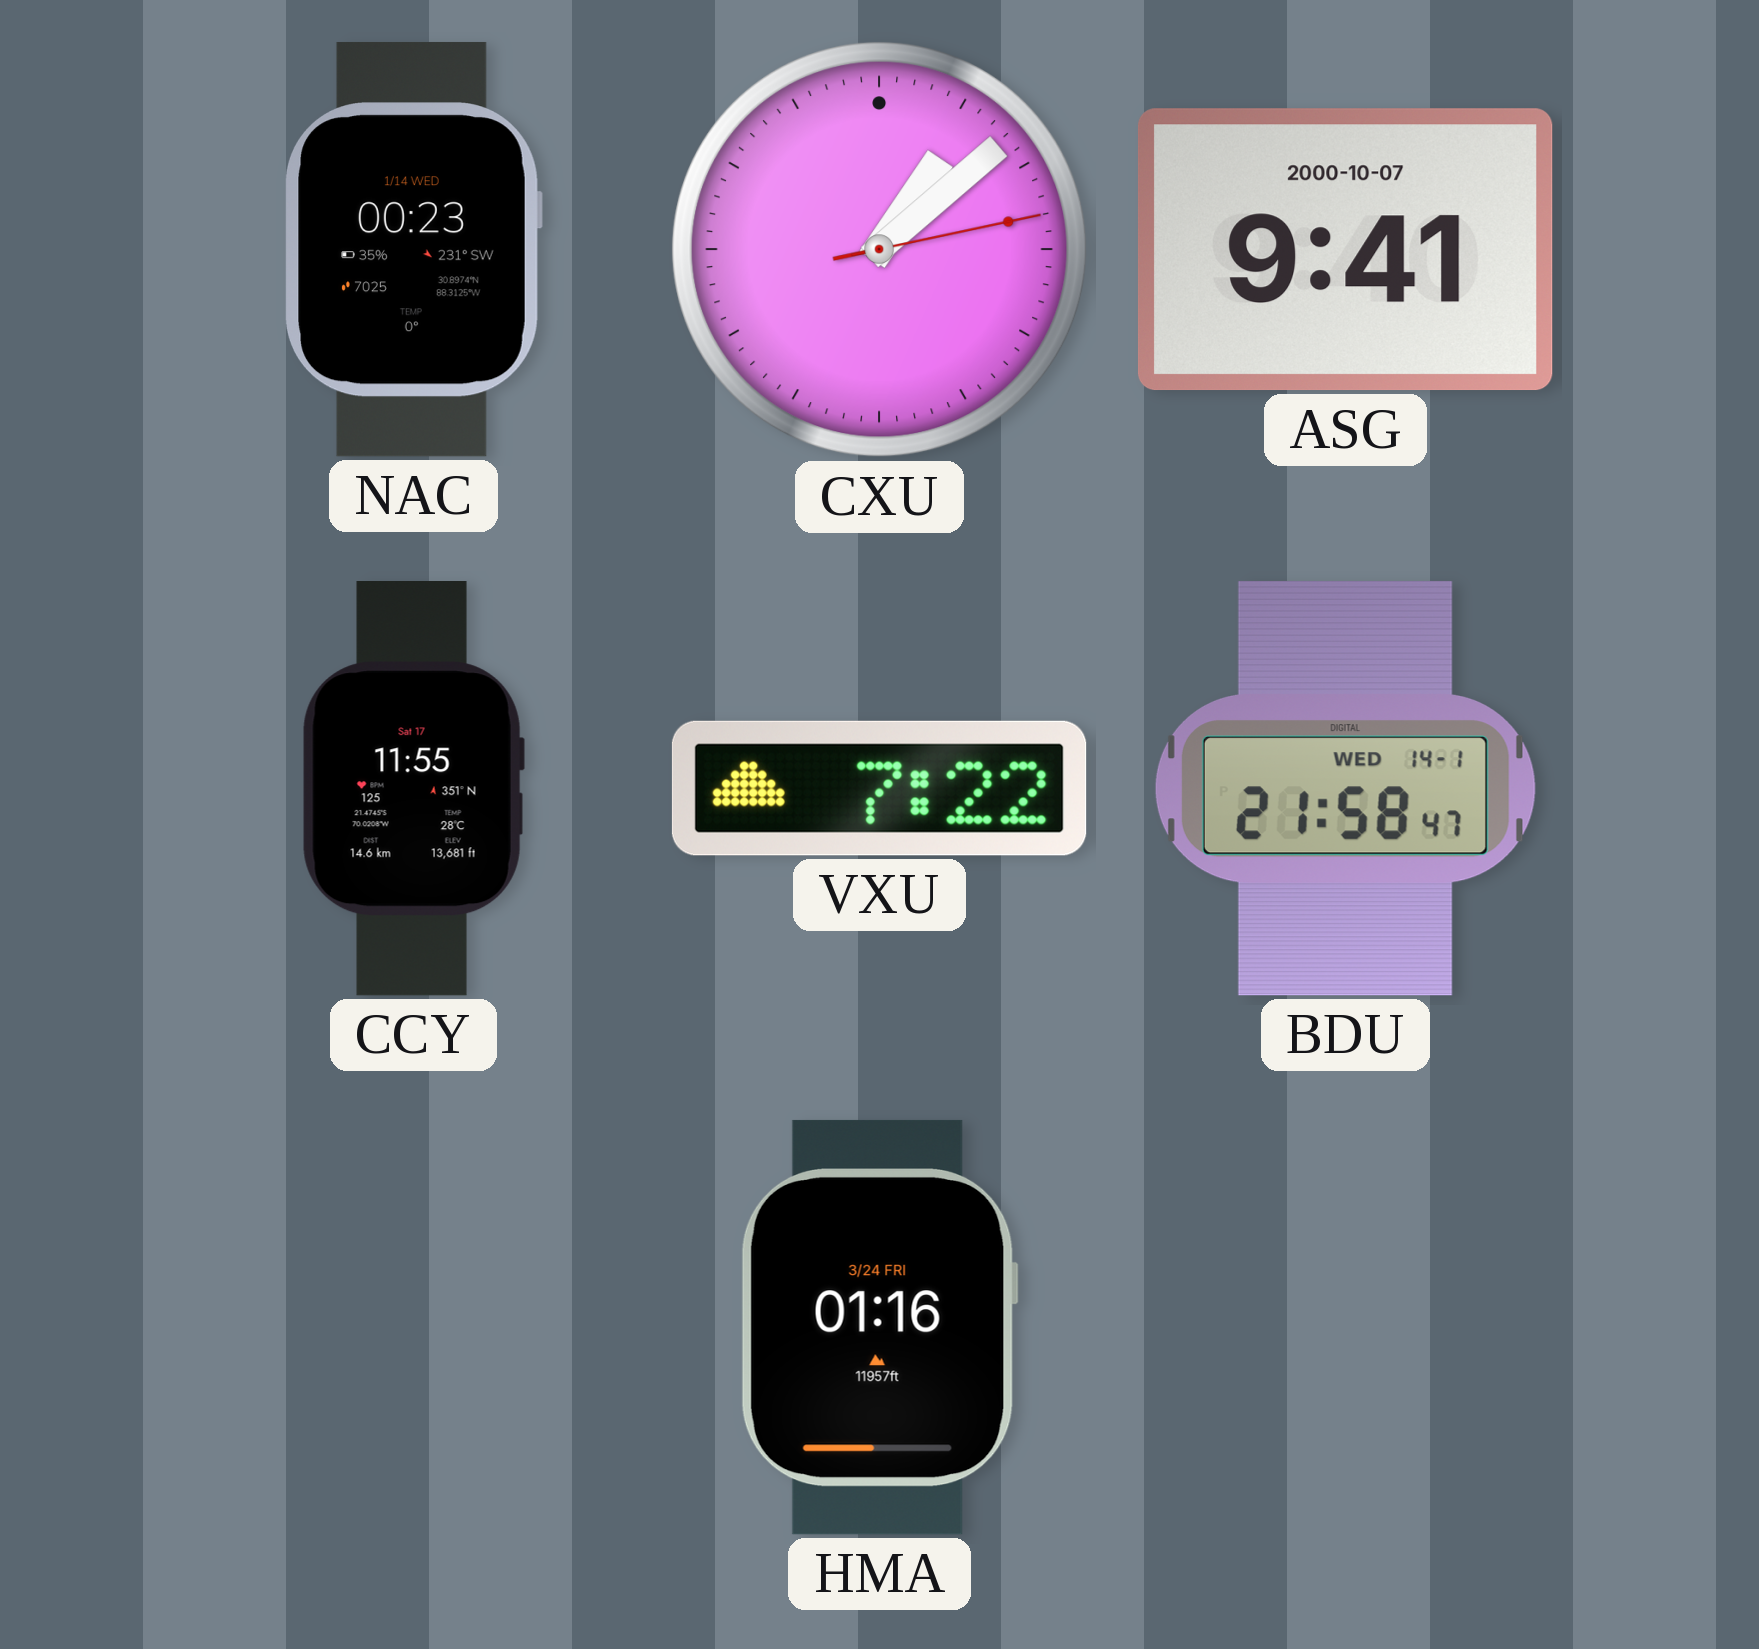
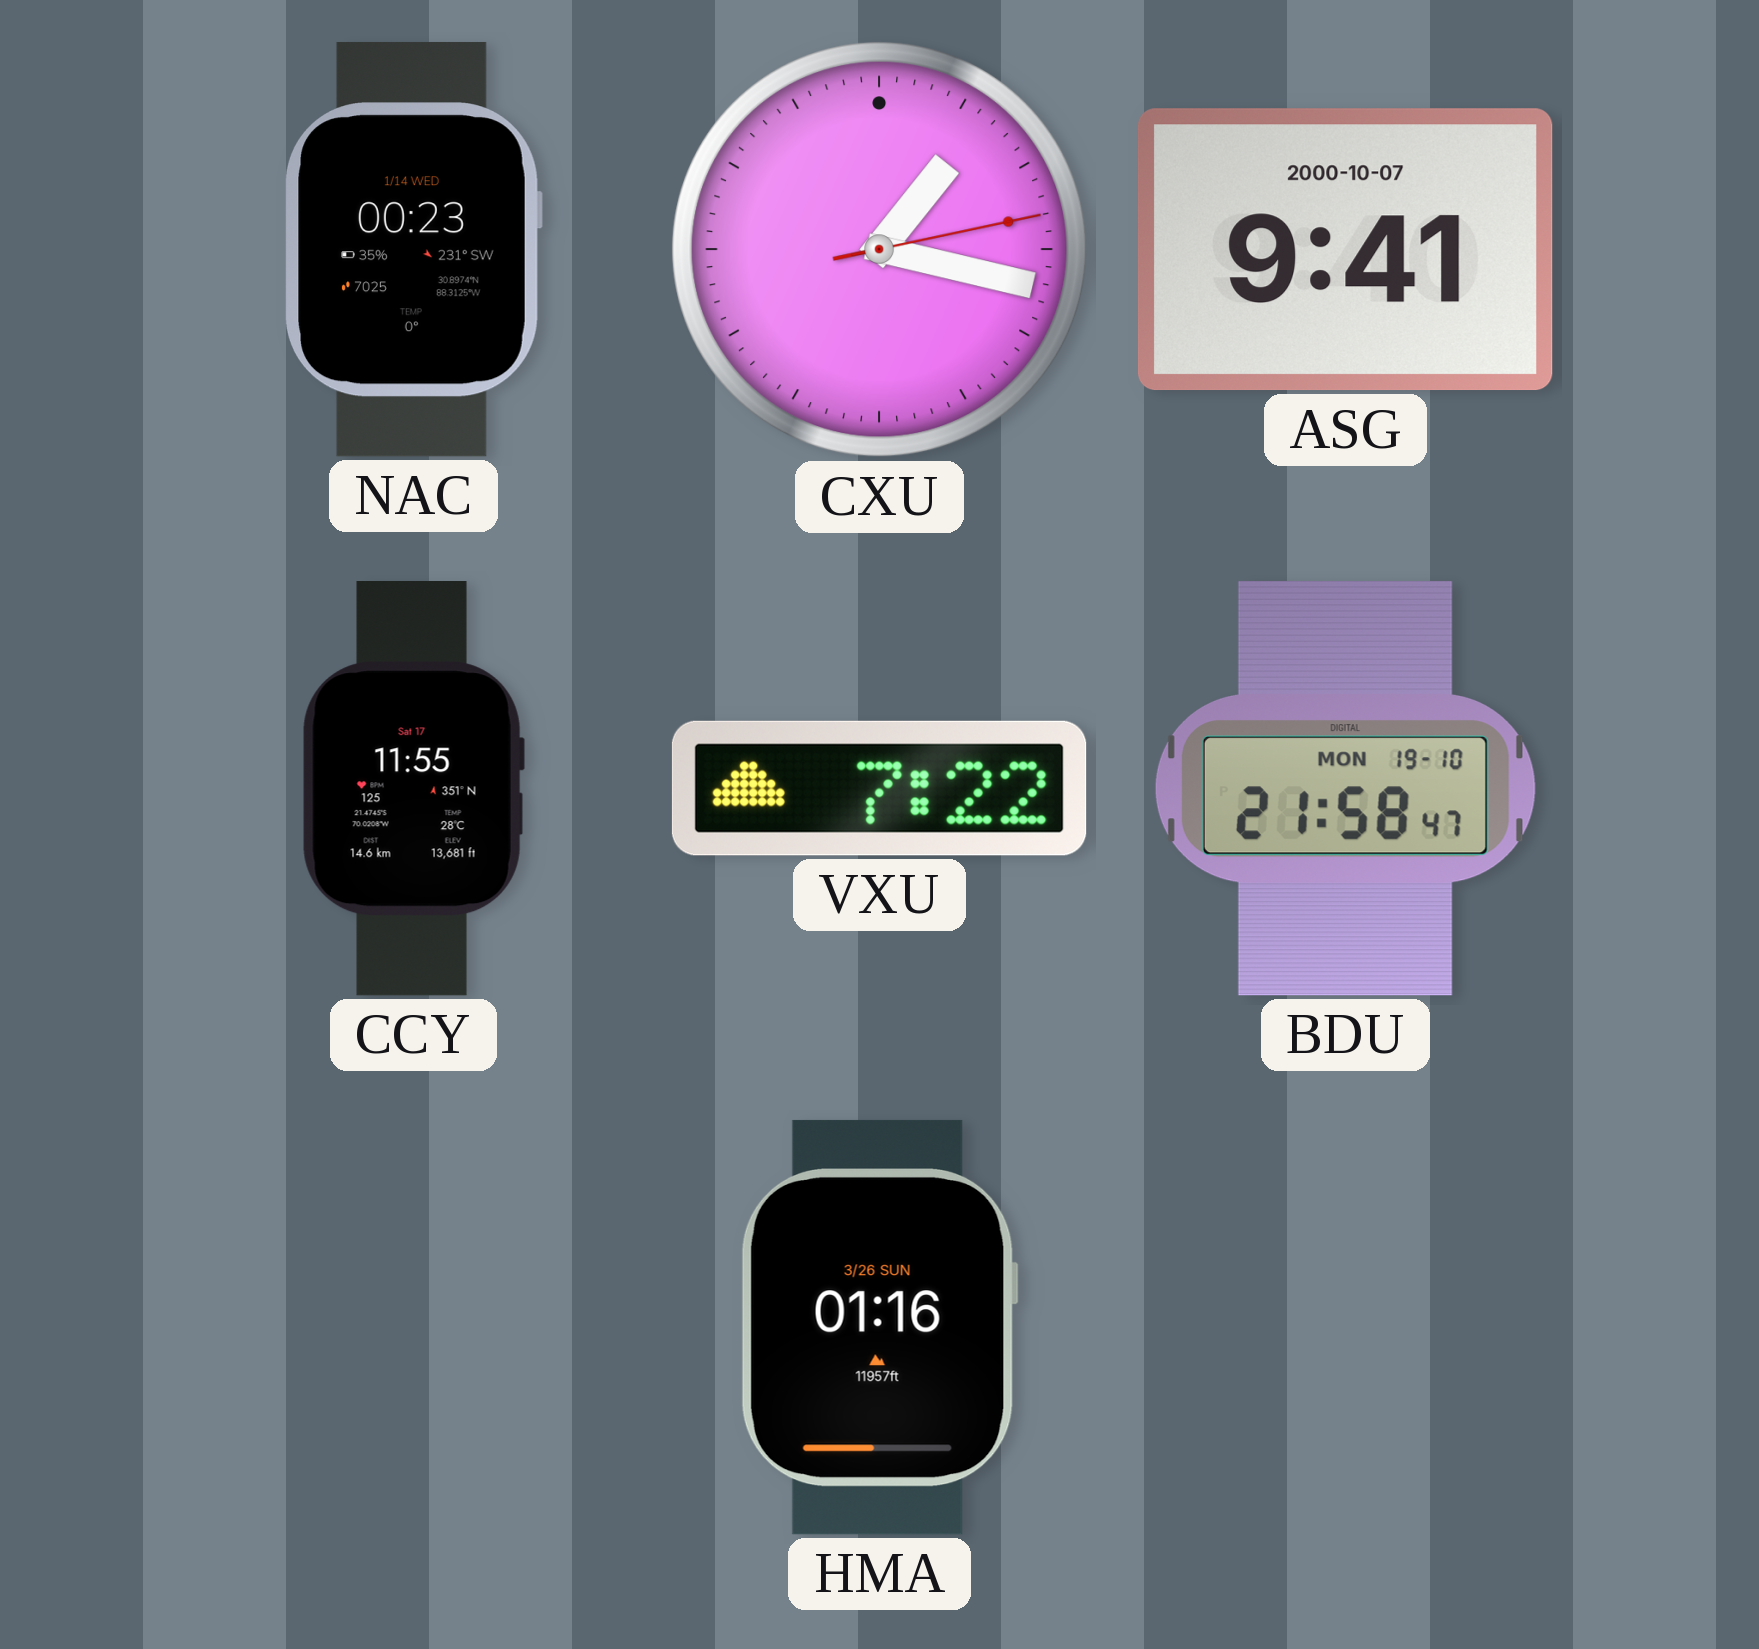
CXU: 1:08 -> 1:17
BDU date: WED 14-1 -> MON 19-10
HMA date: 3/24 FRI -> 3/26 SUN
